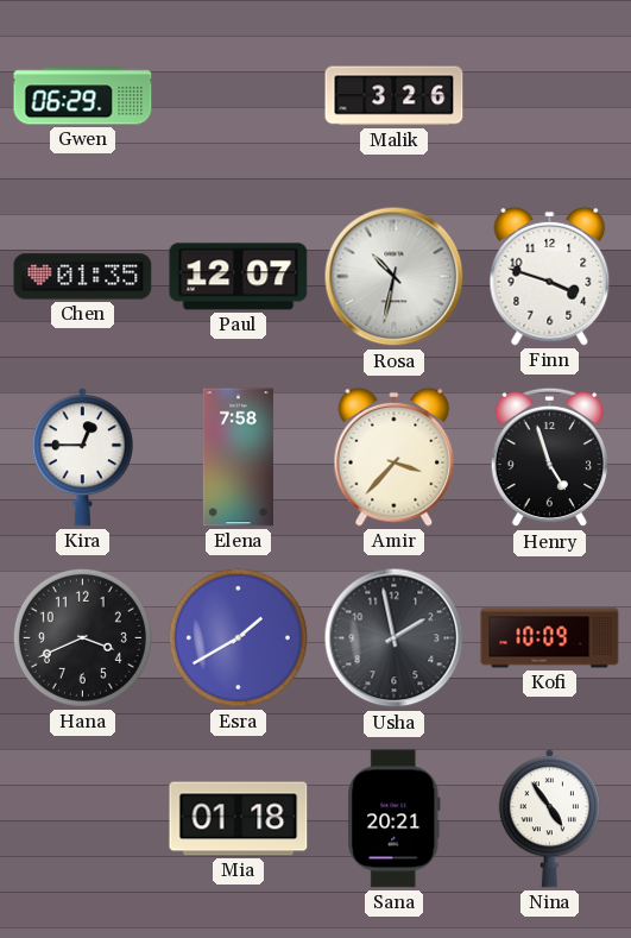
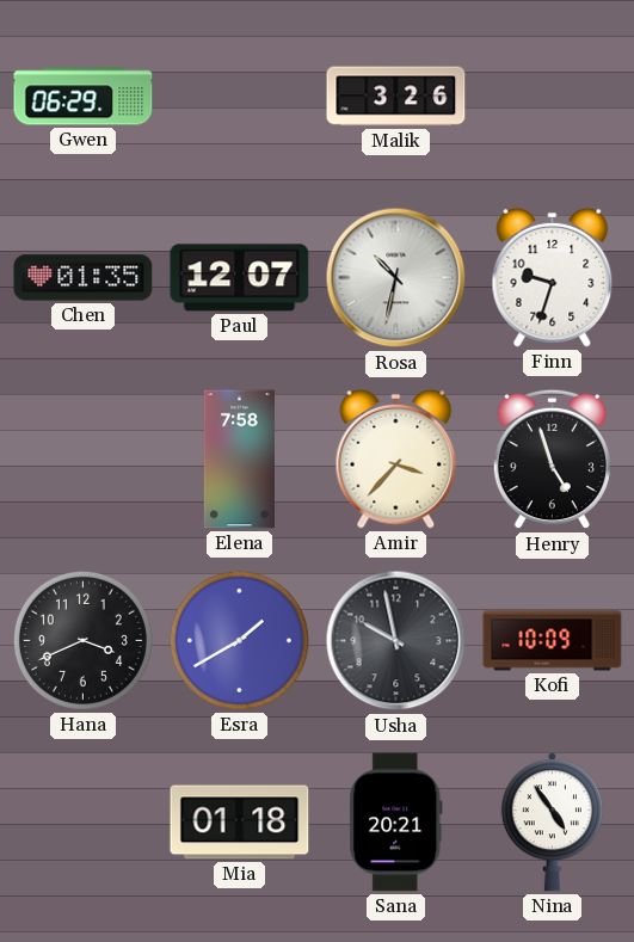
Finn: 3:48 -> 9:33
Kira: 12:45 -> none
Usha: 1:58 -> 9:58
